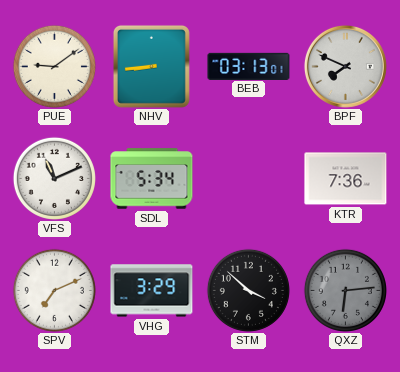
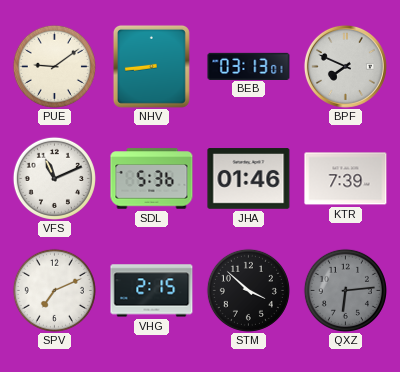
SDL: 5:34 -> 5:36
JHA: none -> 01:46
KTR: 7:36 -> 7:39
VHG: 3:29 -> 2:15
